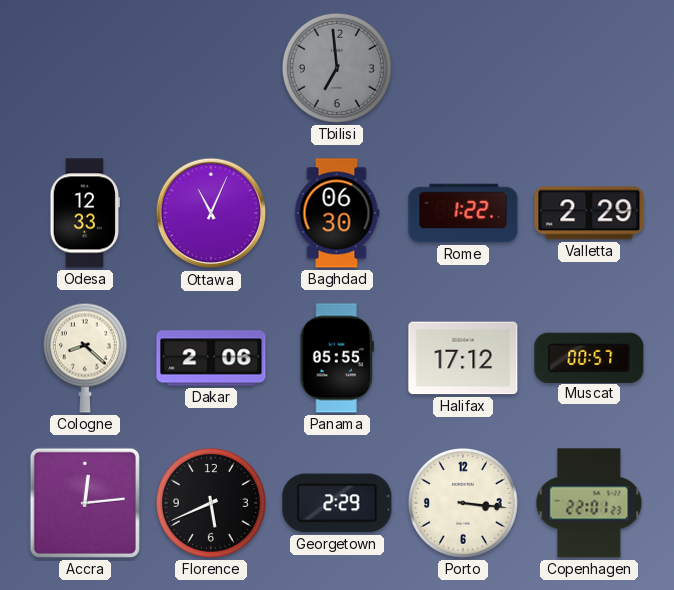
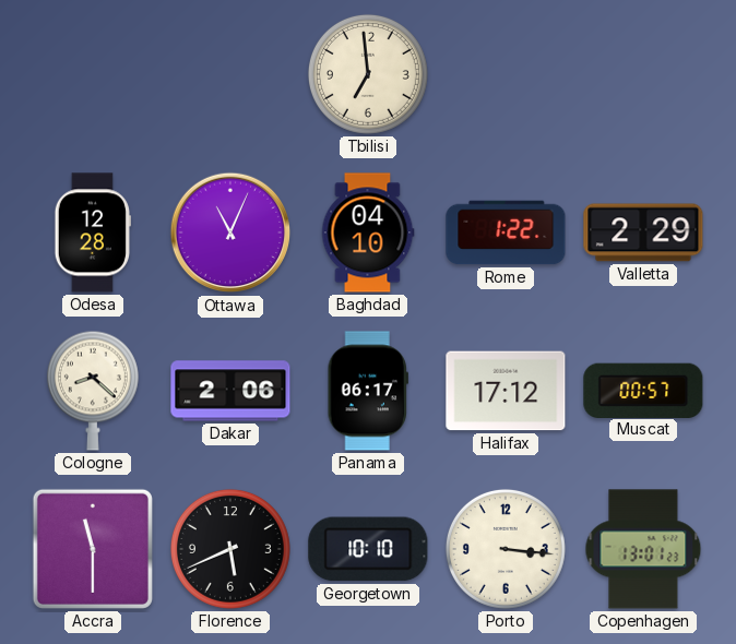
Tbilisi dial: grey -> cream
Odesa: 12:33 -> 12:28
Baghdad: 06:30 -> 04:10
Panama: 05:55 -> 06:17
Accra: 12:14 -> 11:30
Georgetown: 2:29 -> 10:10
Copenhagen: 22:01 -> 13:01
